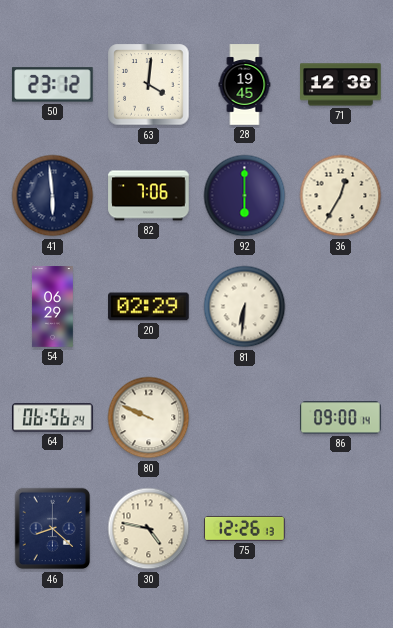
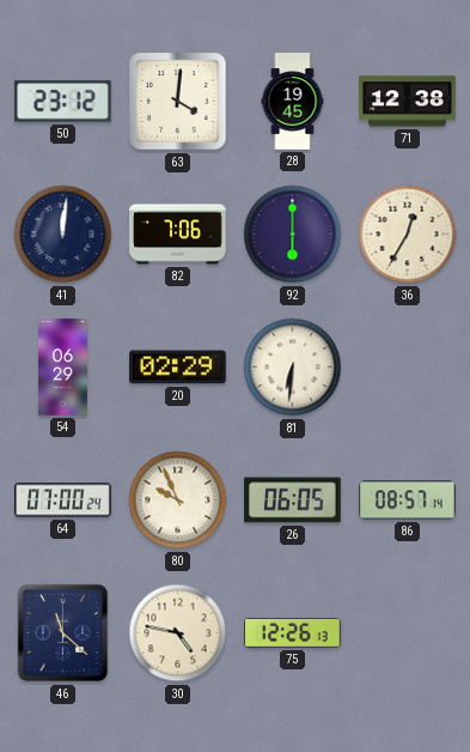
41: 5:59 -> 12:01
64: 06:56 -> 07:00
80: 9:49 -> 9:56
26: none -> 06:05
86: 09:00 -> 08:57
46: 8:22 -> 11:22
